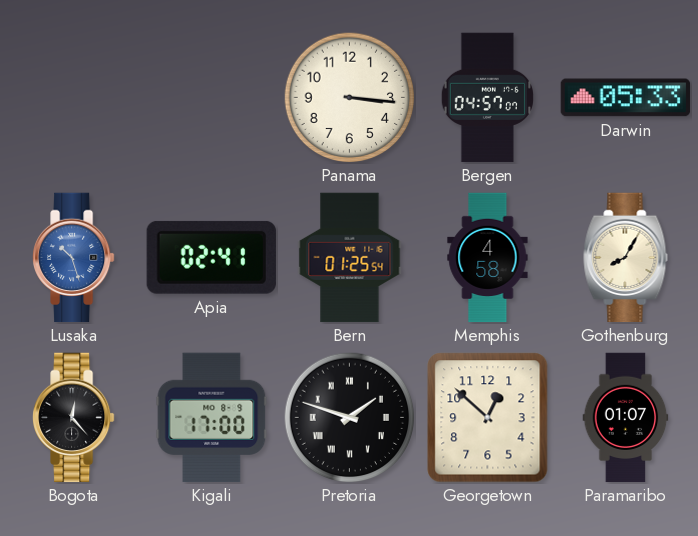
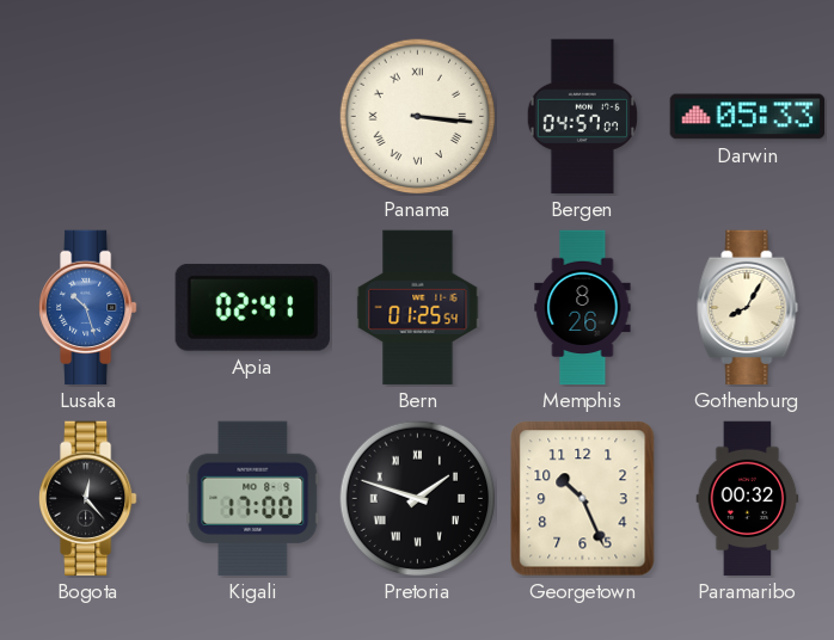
Panama numerals: Arabic -> Roman
Memphis: 4:58 -> 8:26
Georgetown: 12:52 -> 10:26
Paramaribo: 01:07 -> 00:32
